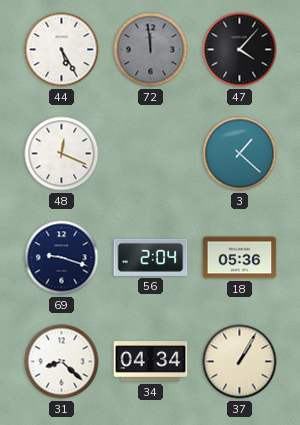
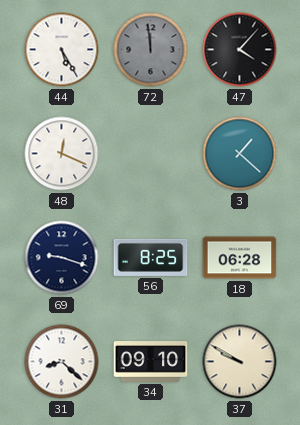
56: 2:04 -> 8:25
18: 05:36 -> 06:28
34: 04:34 -> 09:10
37: 1:05 -> 9:50
